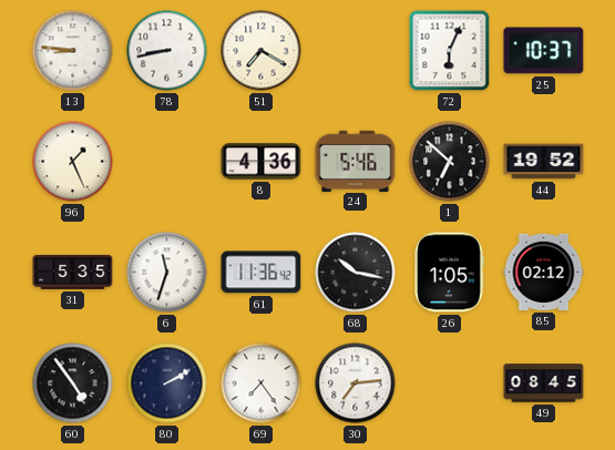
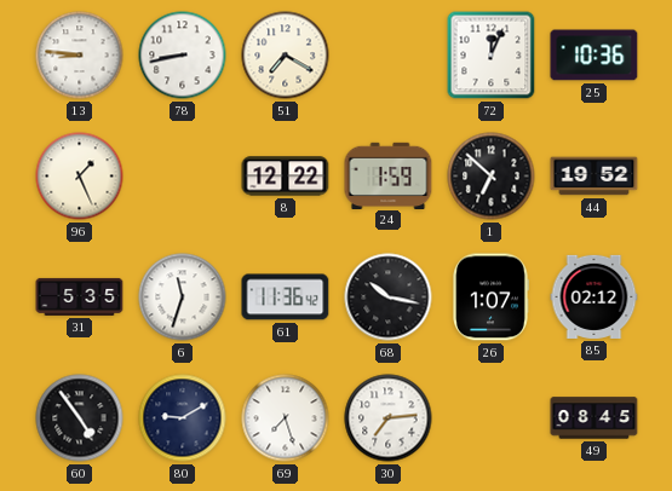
72: 6:04 -> 12:04
25: 10:37 -> 10:36
8: 4:36 -> 12:22
24: 5:46 -> 1:59
26: 1:05 -> 1:07
80: 2:10 -> 9:10
69: 7:24 -> 7:27
